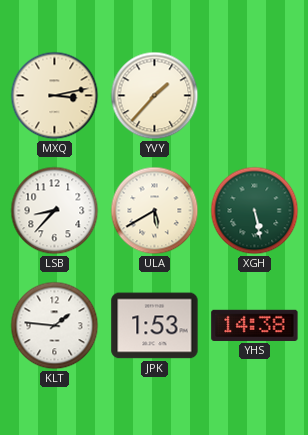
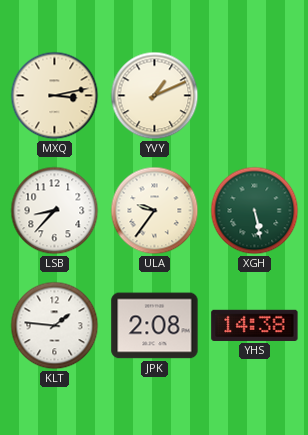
YVY: 1:37 -> 1:11
ULA: 5:40 -> 9:36
JPK: 1:53 -> 2:08
